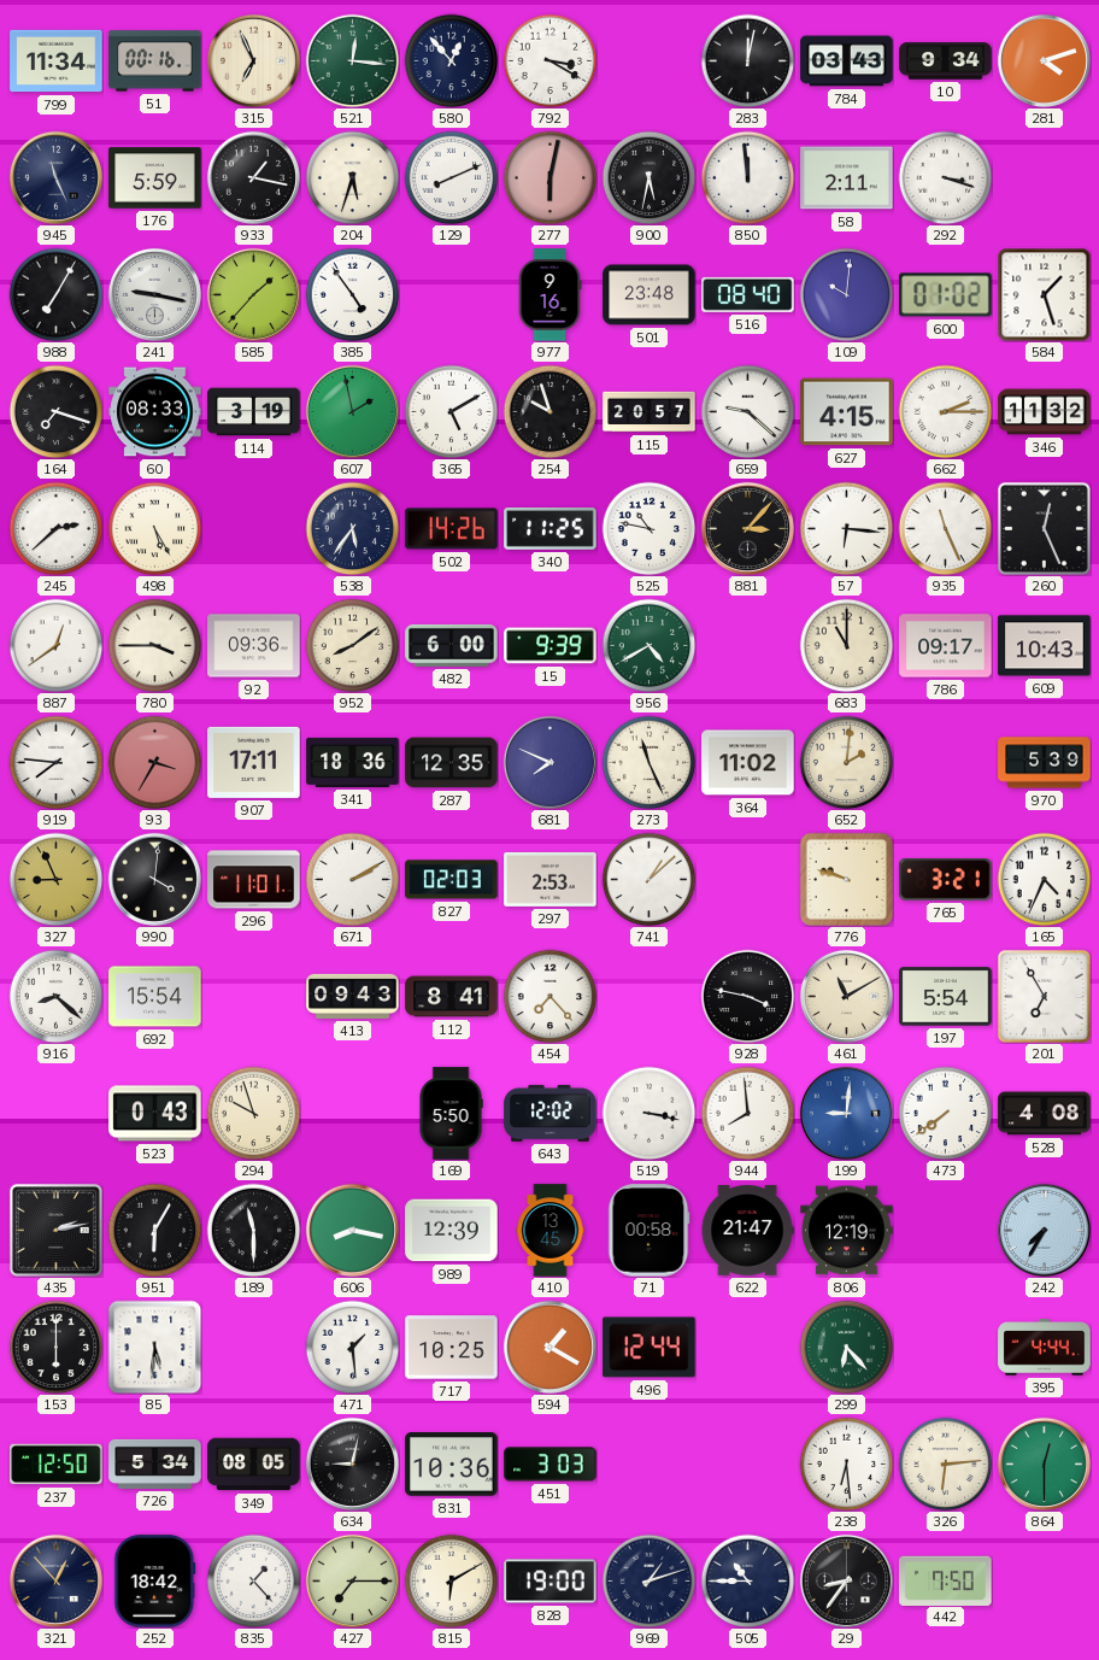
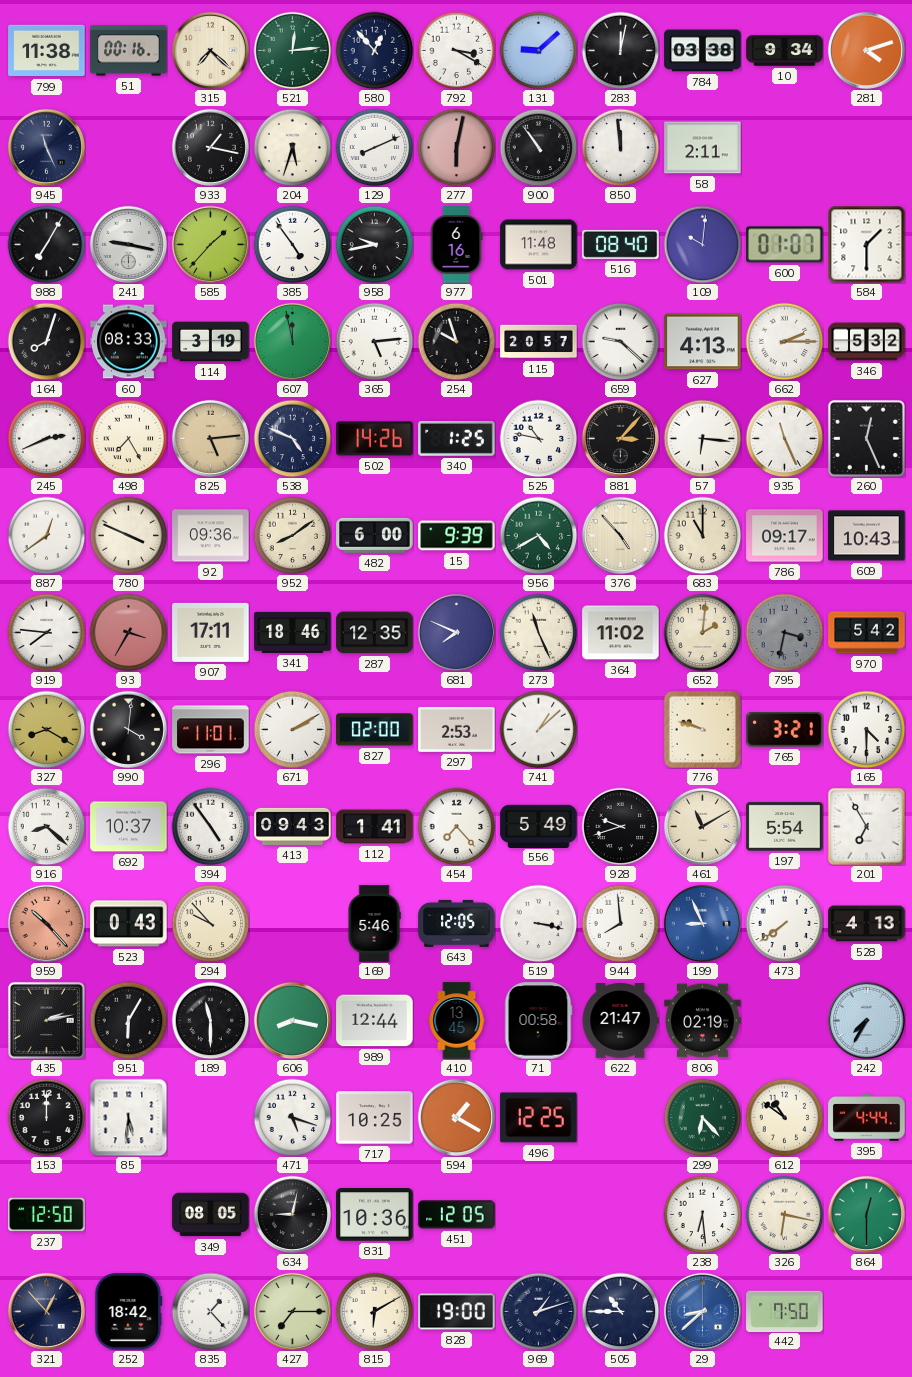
799: 11:34 -> 11:38
315: 6:56 -> 7:22
521: 12:16 -> 12:14
131: none -> 9:08
784: 03:43 -> 03:38
176: 5:59 -> none
900: 5:32 -> 10:54
292: 3:18 -> none
958: none -> 9:43
977: 9:16 -> 6:16
501: 23:48 -> 11:48
600: 01:02 -> 01:07
584: 1:27 -> 1:30
164: 7:18 -> 8:03
607: 1:58 -> 11:58
365: 5:10 -> 5:14
627: 4:15 -> 4:13
346: 11:32 -> 5:32
245: 2:38 -> 2:41
498: 5:25 -> 7:25
825: none -> 5:14
538: 5:36 -> 4:49
340: 11:25 -> 1:25
780: 3:45 -> 3:49
376: none -> 4:53
341: 18:36 -> 18:46
795: none -> 3:32
970: 5:39 -> 5:42
327: 8:56 -> 8:20
827: 02:03 -> 02:00
165: 4:34 -> 4:30
692: 15:54 -> 10:37
394: none -> 4:54
112: 8:41 -> 1:41
556: none -> 5:49
928: 3:47 -> 9:42
959: none -> 10:23
294: 9:57 -> 9:53
169: 5:50 -> 5:46
643: 12:02 -> 12:05
199: 9:01 -> 8:56
528: 4:08 -> 4:13
989: 12:39 -> 12:44
806: 12:19 -> 02:19
153: 6:00 -> 12:00
471: 1:29 -> 5:18
496: 12:44 -> 12:25
612: none -> 10:51
726: 5:34 -> none
451: 3:03 -> 12:05
326: 6:14 -> 6:17
29: 8:36 -> 8:38
29 dial: black -> blue
